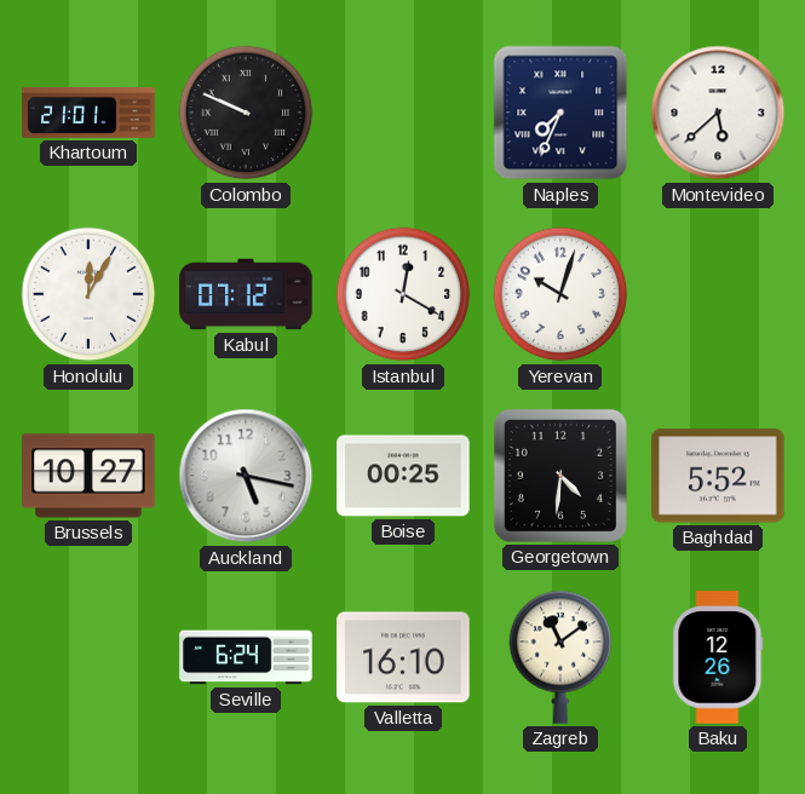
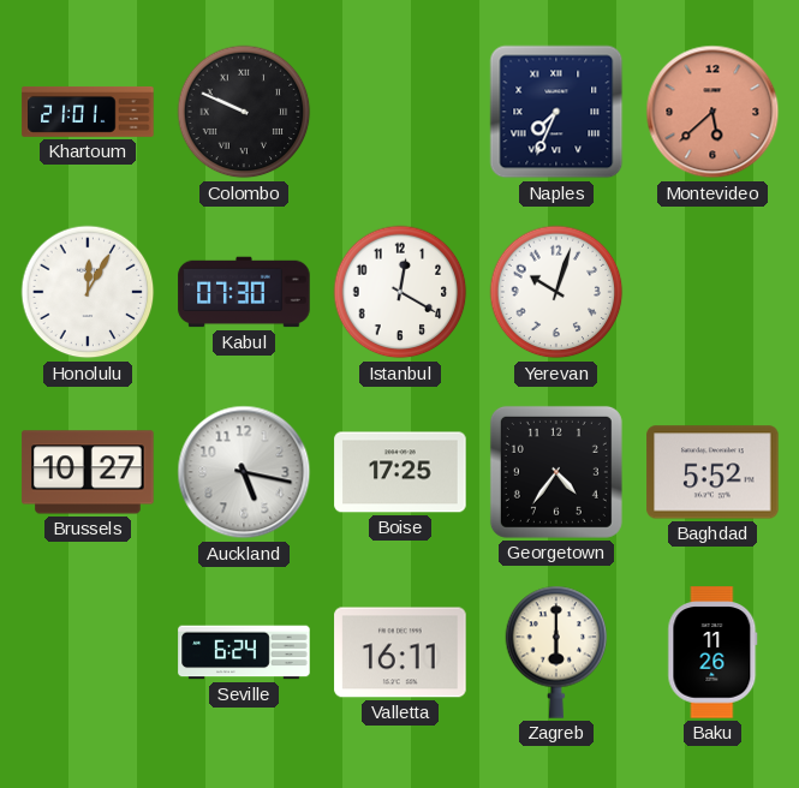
Montevideo dial: white -> salmon
Kabul: 07:12 -> 07:30
Boise: 00:25 -> 17:25
Georgetown: 4:31 -> 4:36
Valletta: 16:10 -> 16:11
Zagreb: 11:09 -> 6:00
Baku: 12:26 -> 11:26
